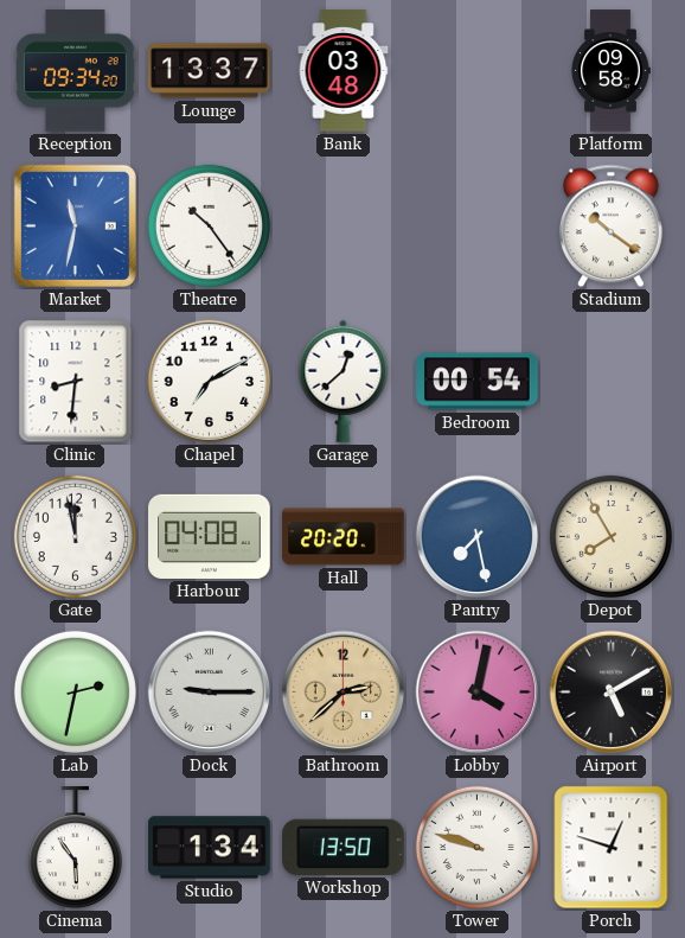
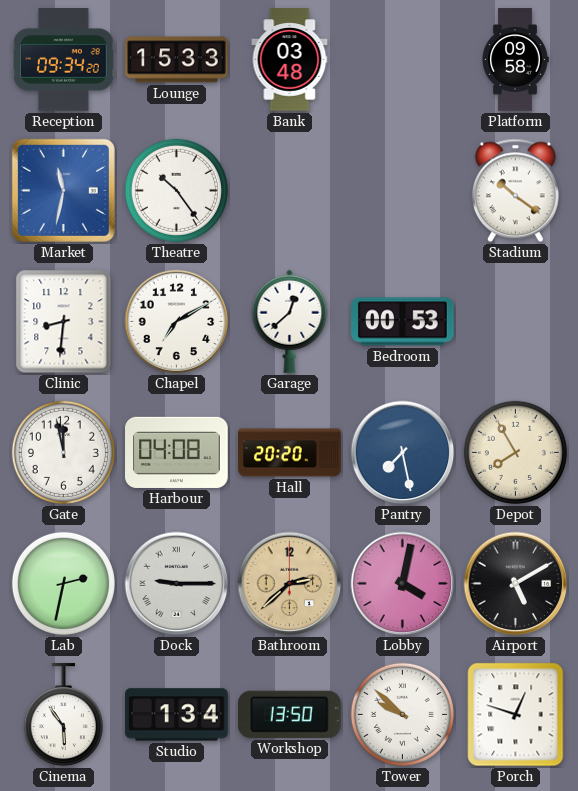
Lounge: 13:37 -> 15:33
Bedroom: 00:54 -> 00:53
Tower: 9:48 -> 9:52
